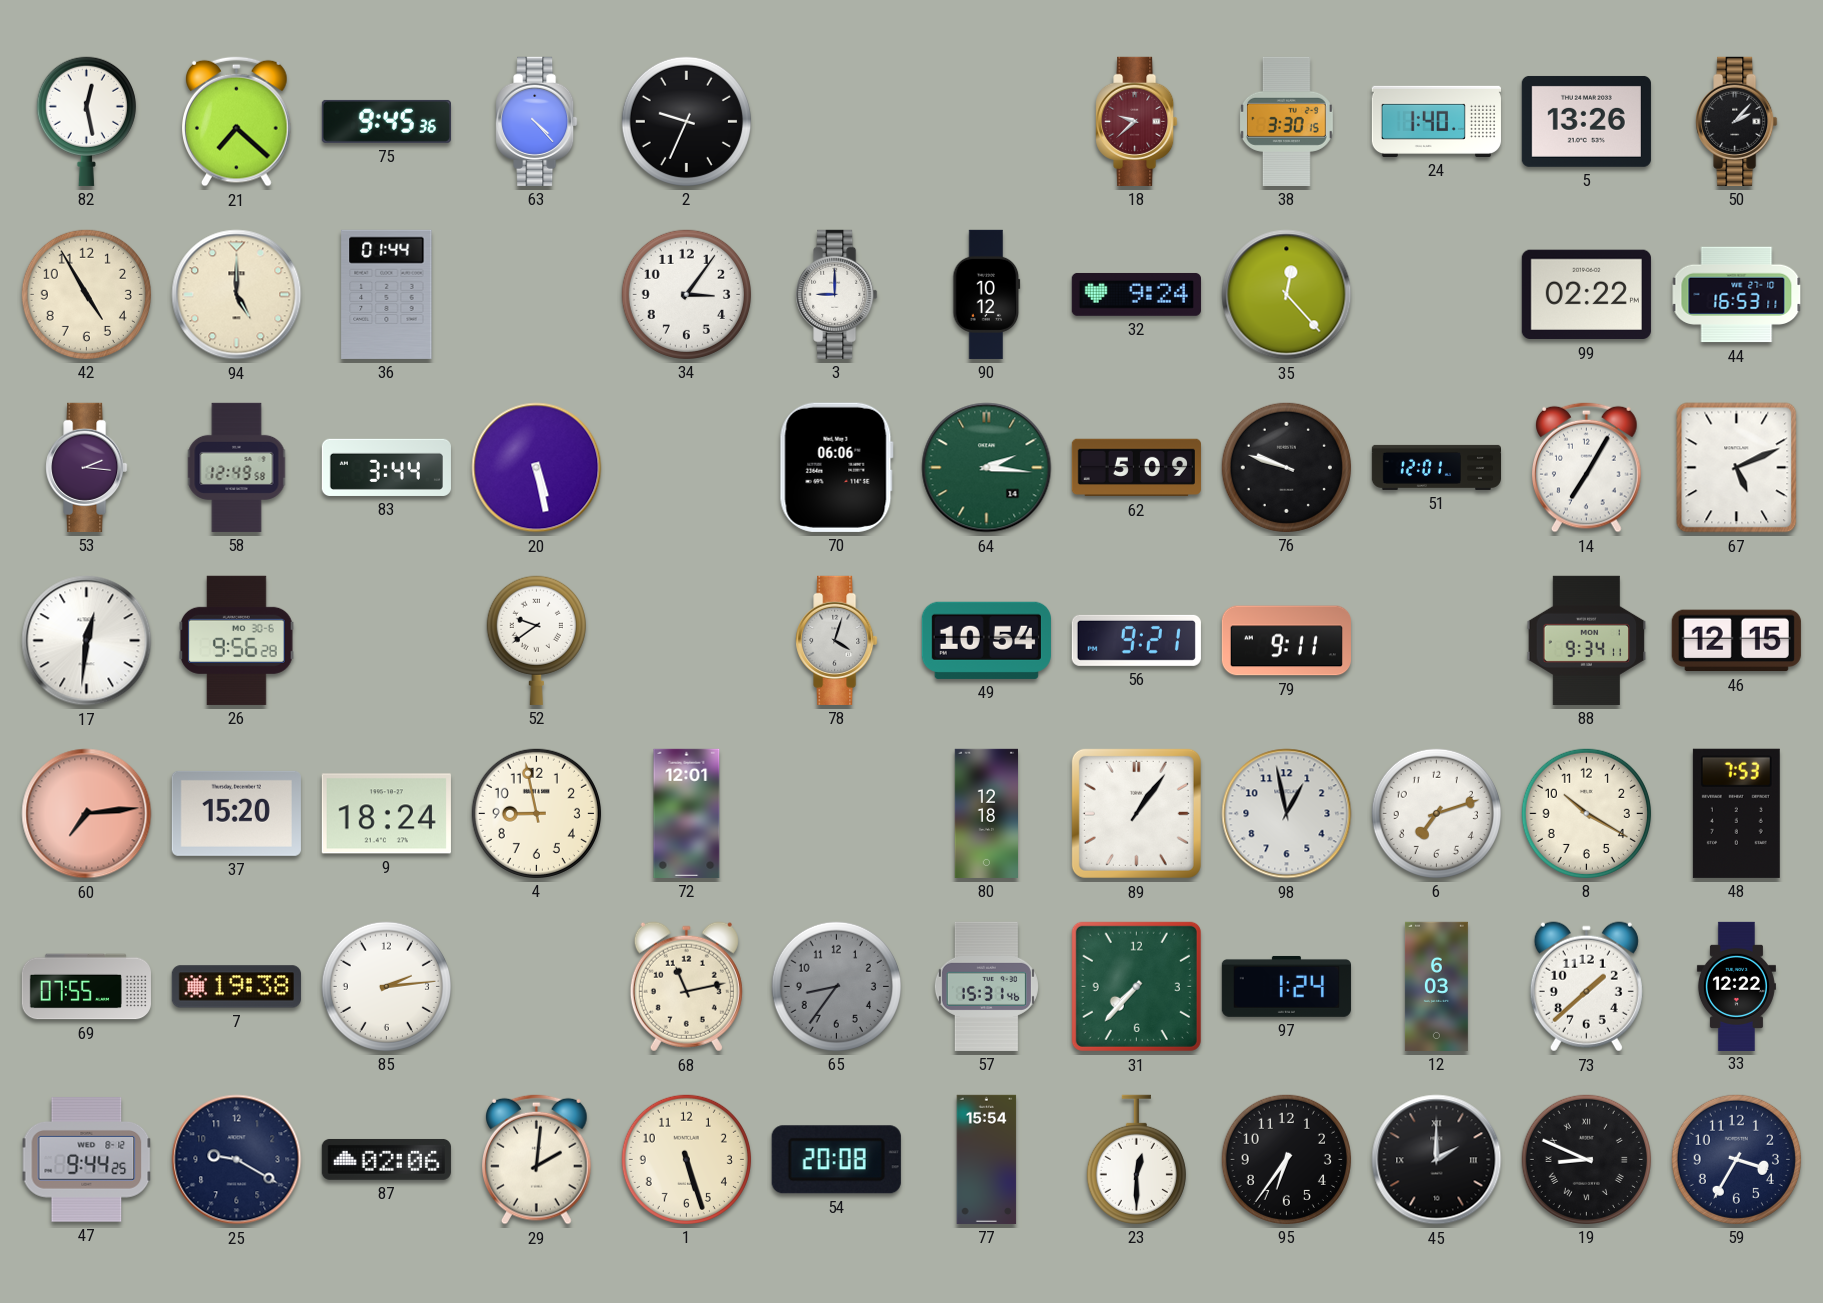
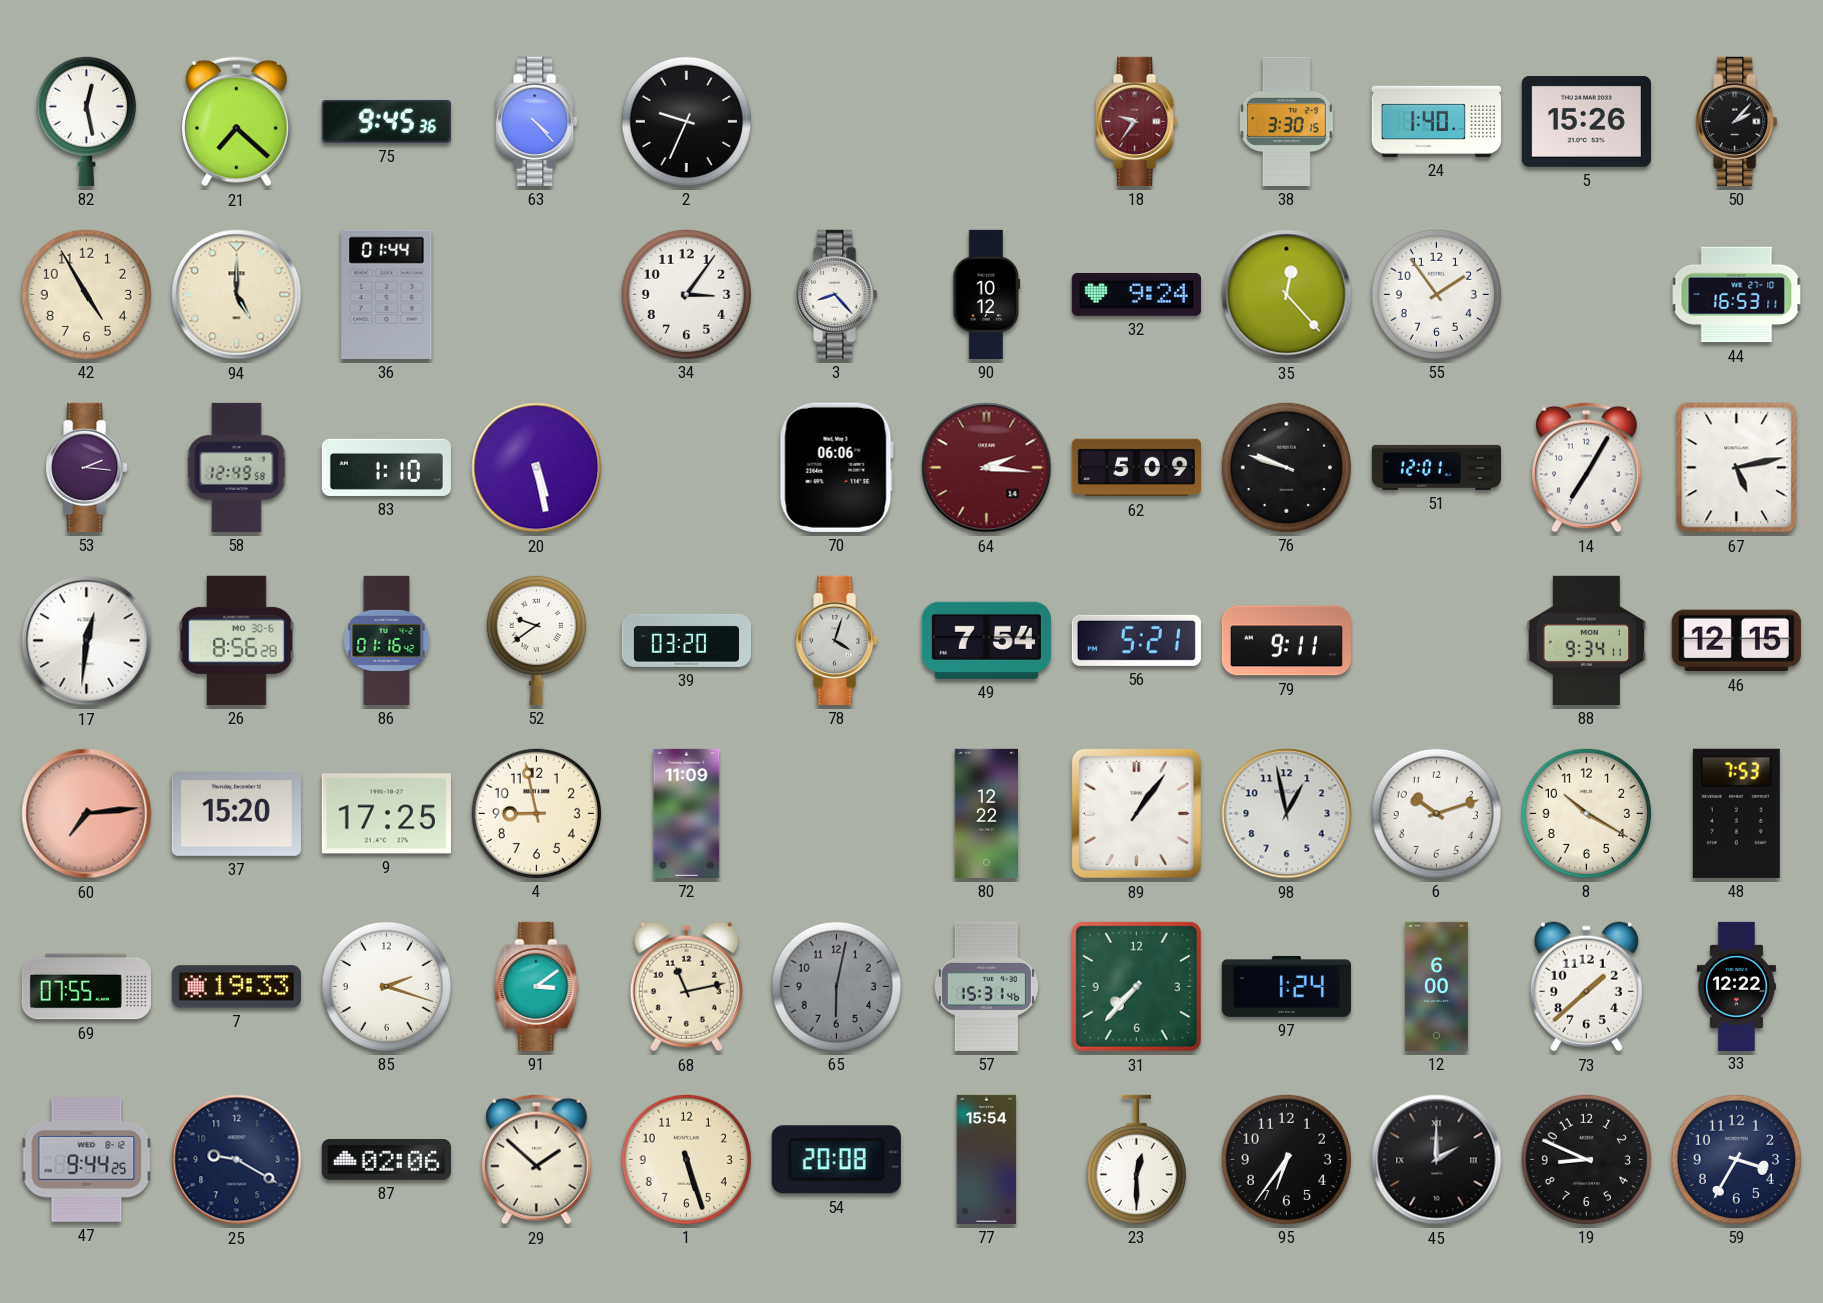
18: 9:38 -> 9:36
5: 13:26 -> 15:26
3: 9:00 -> 8:23
55: none -> 1:54
99: 02:22 -> none
83: 3:44 -> 1:10
64 dial: green -> burgundy
67: 5:11 -> 5:13
26: 9:56 -> 8:56
86: none -> 01:16
39: none -> 03:20
49: 10:54 -> 7:54
56: 9:21 -> 5:21
9: 18:24 -> 17:25
72: 12:01 -> 11:09
80: 12:18 -> 12:22
6: 7:12 -> 10:12
7: 19:38 -> 19:33
85: 2:14 -> 2:18
91: none -> 3:09
65: 8:36 -> 6:02
12: 6:03 -> 6:00
29: 2:01 -> 1:52
19 numerals: Roman -> Arabic
